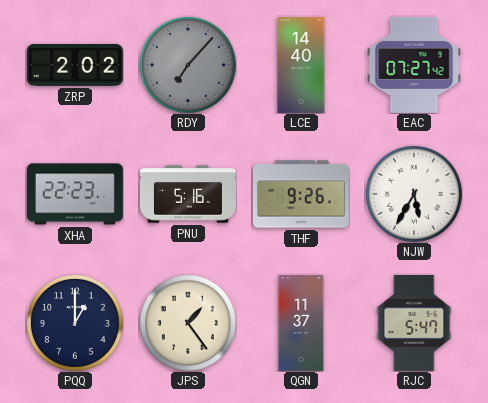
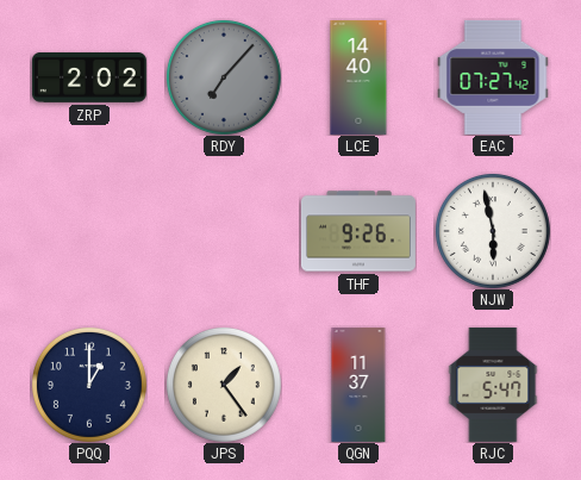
XHA: 22:23 -> none
PNU: 5:16 -> none
NJW: 5:35 -> 5:58
